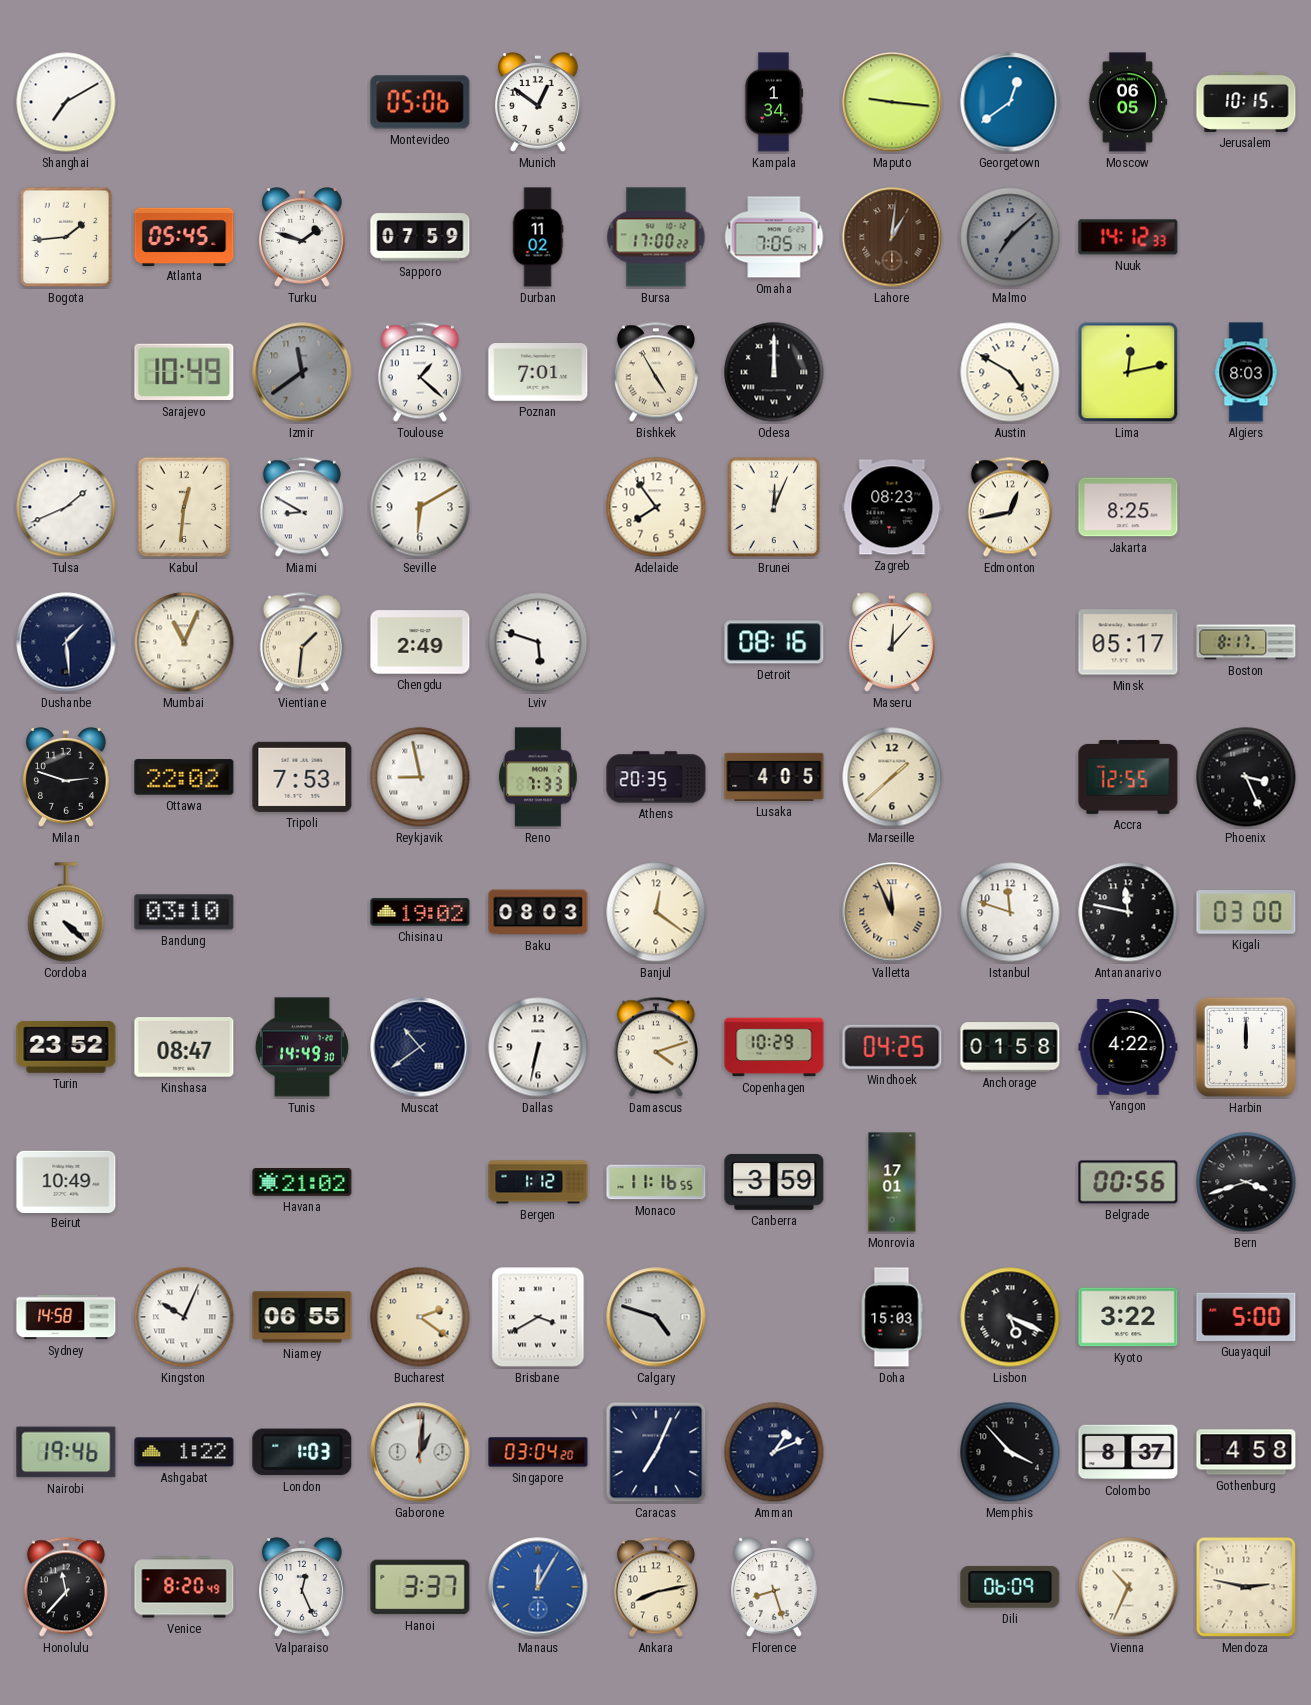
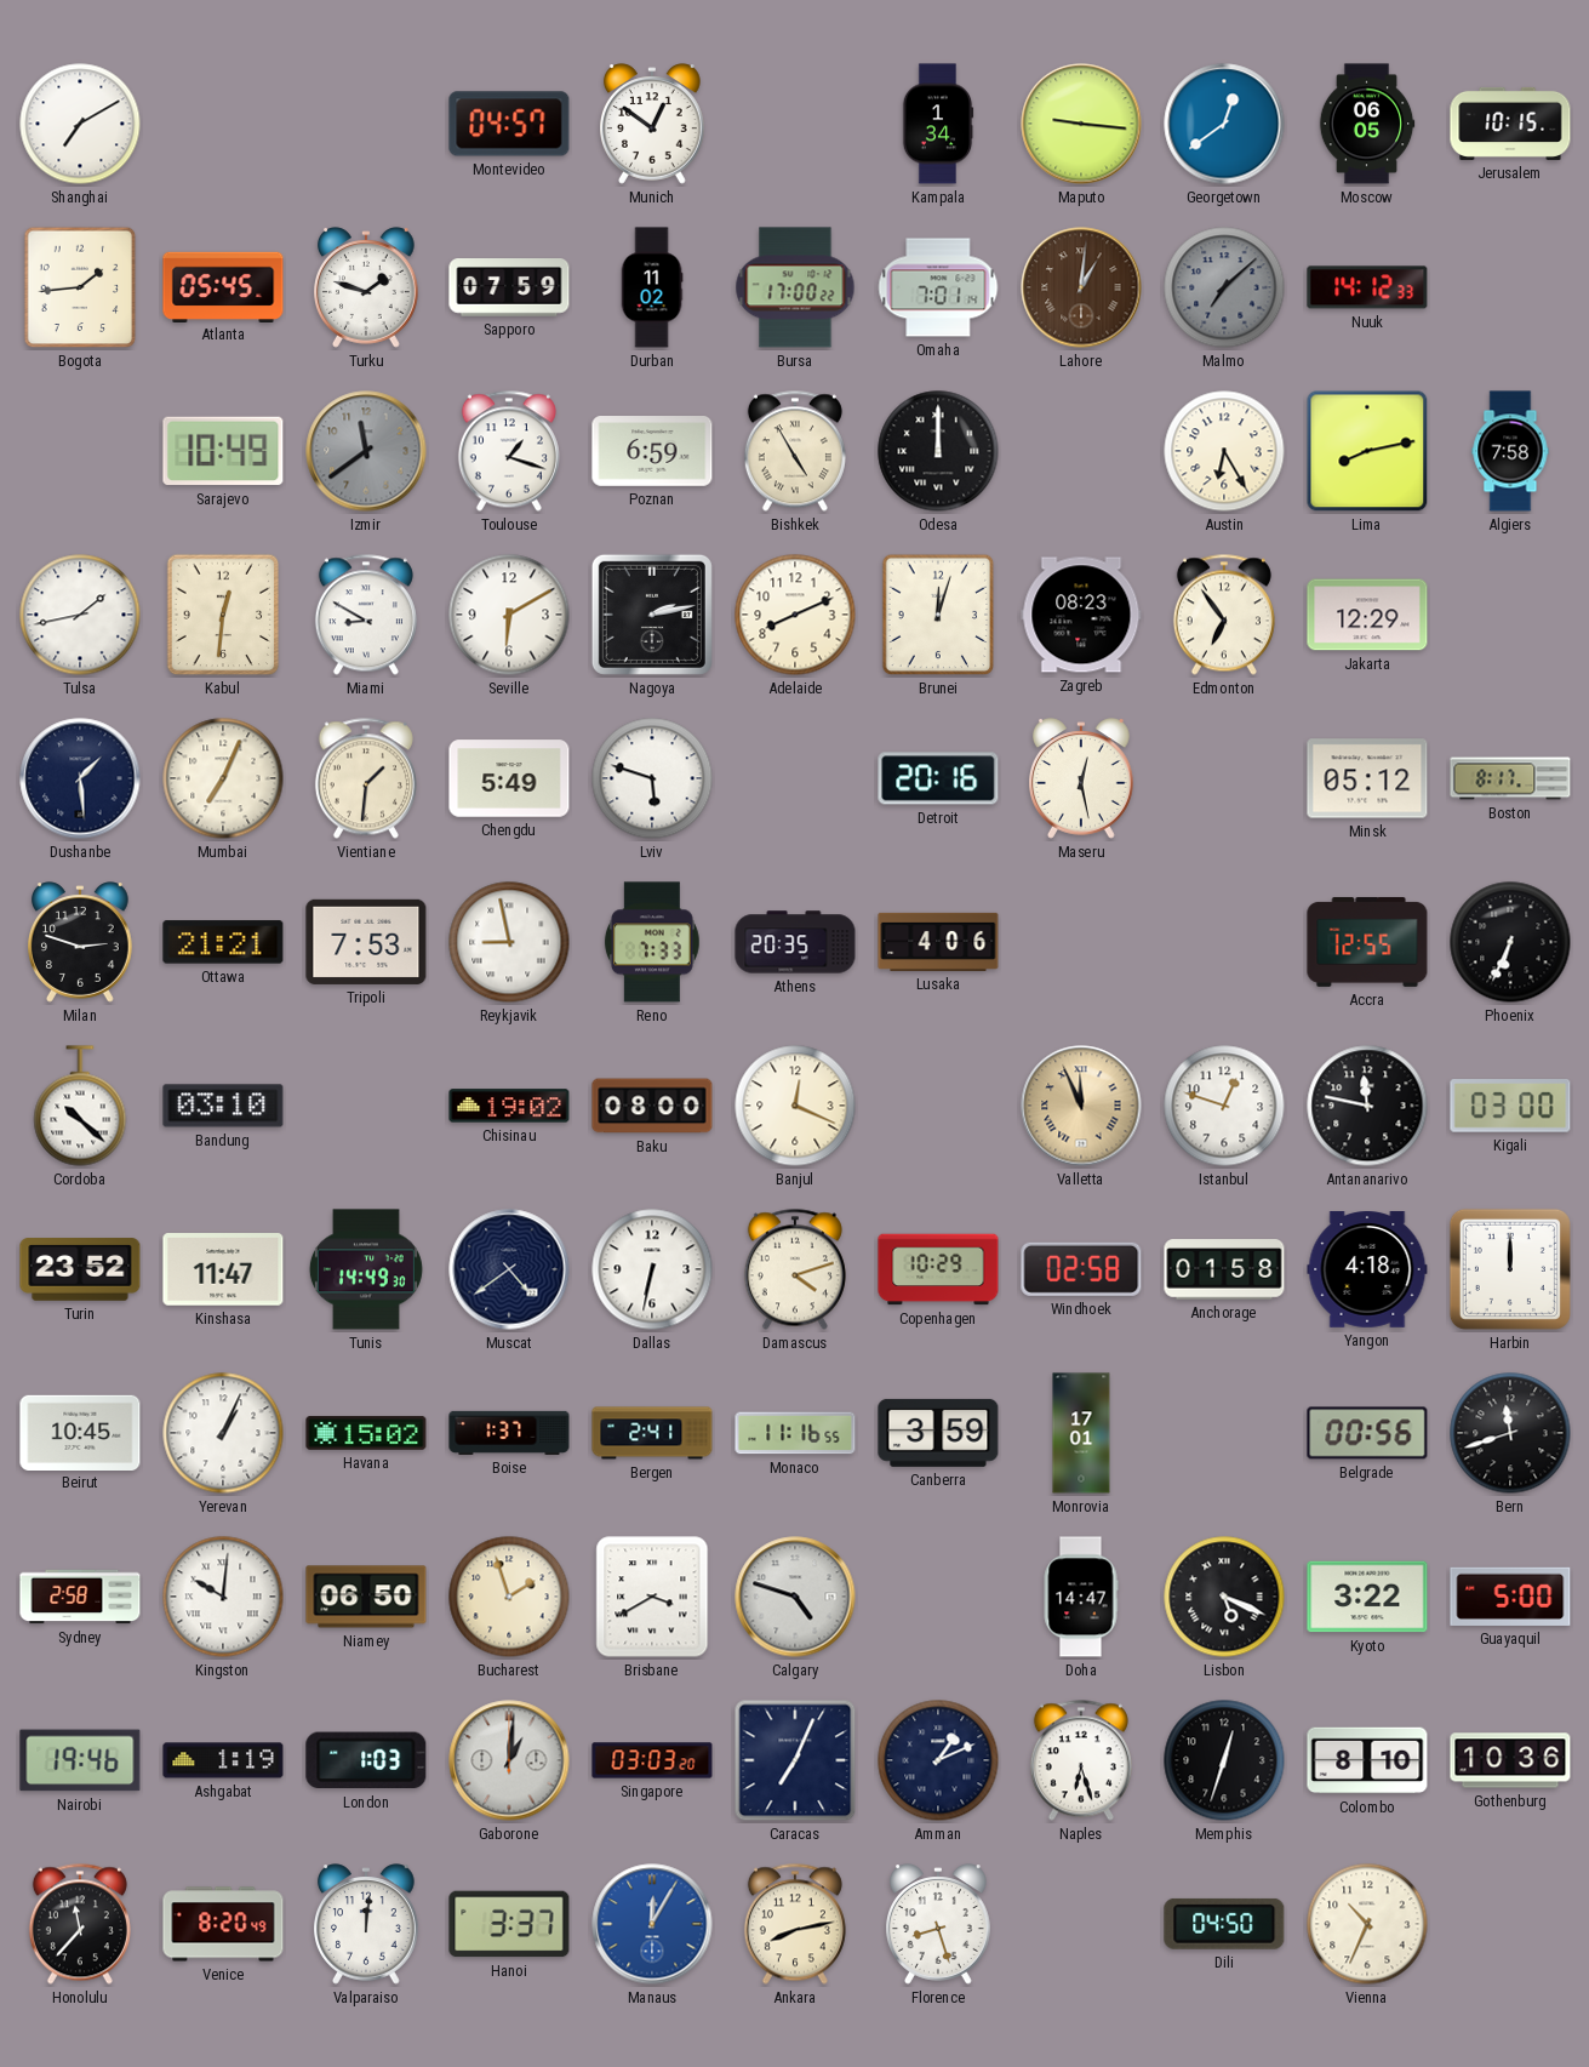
Montevideo: 05:06 -> 04:57
Omaha: 7:05 -> 7:01
Toulouse: 1:22 -> 1:18
Poznan: 7:01 -> 6:59
Austin: 4:50 -> 6:25
Lima: 12:13 -> 8:13
Algiers: 8:03 -> 7:58
Tulsa: 1:41 -> 1:43
Nagoya: none -> 2:13
Adelaide: 7:54 -> 8:11
Brunei: 12:04 -> 12:03
Edmonton: 12:43 -> 6:54
Jakarta: 8:25 -> 12:29
Mumbai: 11:04 -> 7:04
Chengdu: 2:49 -> 5:49
Detroit: 08:16 -> 20:16
Maseru: 12:07 -> 12:28
Minsk: 05:17 -> 05:12
Ottawa: 22:02 -> 21:21
Lusaka: 4:05 -> 4:06
Marseille: 1:38 -> none
Phoenix: 3:26 -> 6:34
Cordoba: 4:22 -> 10:22
Baku: 08:03 -> 08:00
Banjul: 12:21 -> 12:19
Istanbul: 11:48 -> 12:48
Kinshasa: 08:47 -> 11:47
Muscat: 10:39 -> 4:39
Windhoek: 04:25 -> 02:58
Yangon: 4:22 -> 4:18
Beirut: 10:49 -> 10:45
Yerevan: none -> 1:04
Havana: 21:02 -> 15:02
Boise: none -> 1:37
Bergen: 1:12 -> 2:41
Bern: 3:42 -> 11:42
Sydney: 14:58 -> 2:58
Kingston: 10:04 -> 10:01
Niamey: 06:55 -> 06:50
Bucharest: 2:21 -> 1:57
Doha: 15:03 -> 14:47
Ashgabat: 1:22 -> 1:19
Singapore: 03:04 -> 03:03
Naples: none -> 6:27
Memphis: 3:53 -> 12:33
Colombo: 8:37 -> 8:10
Gothenburg: 4:58 -> 10:36
Valparaiso: 12:26 -> 12:01
Dili: 06:09 -> 04:50
Mendoza: 2:47 -> none
